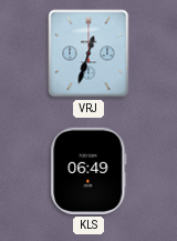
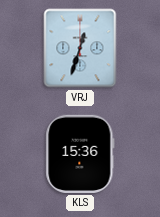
KLS: 06:49 -> 15:36
